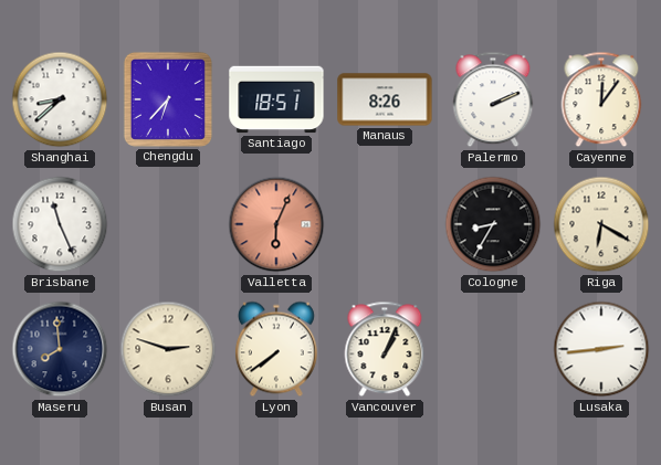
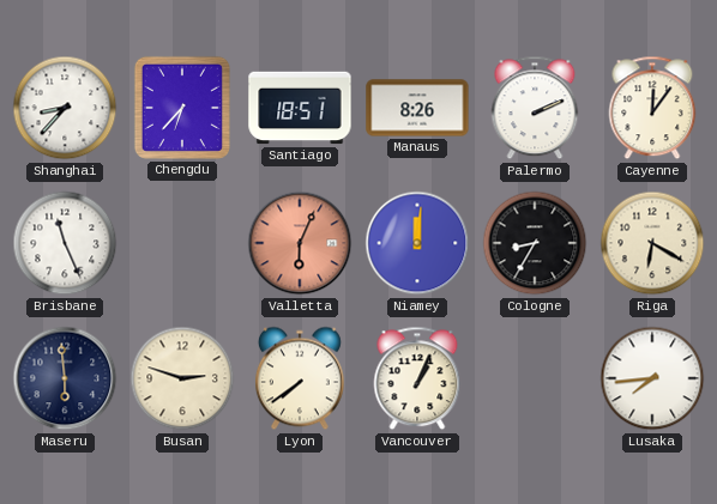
Shanghai: 8:38 -> 8:37
Niamey: none -> 12:01
Maseru: 7:59 -> 5:59
Lusaka: 2:44 -> 7:44
